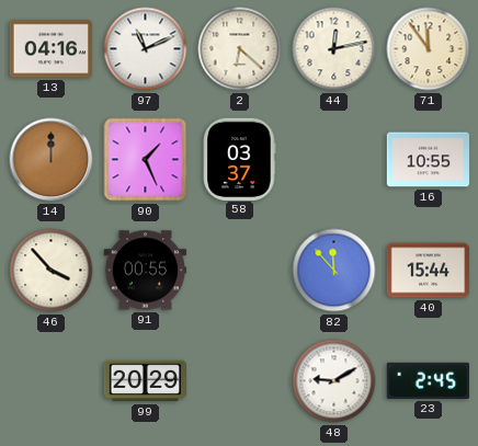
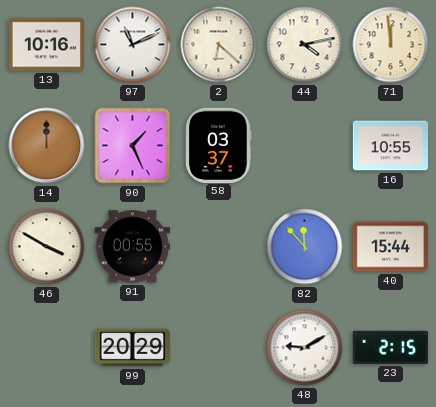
13: 04:16 -> 10:16
44: 12:13 -> 4:13
71: 11:54 -> 11:59
46: 3:53 -> 3:50
23: 2:45 -> 2:15
